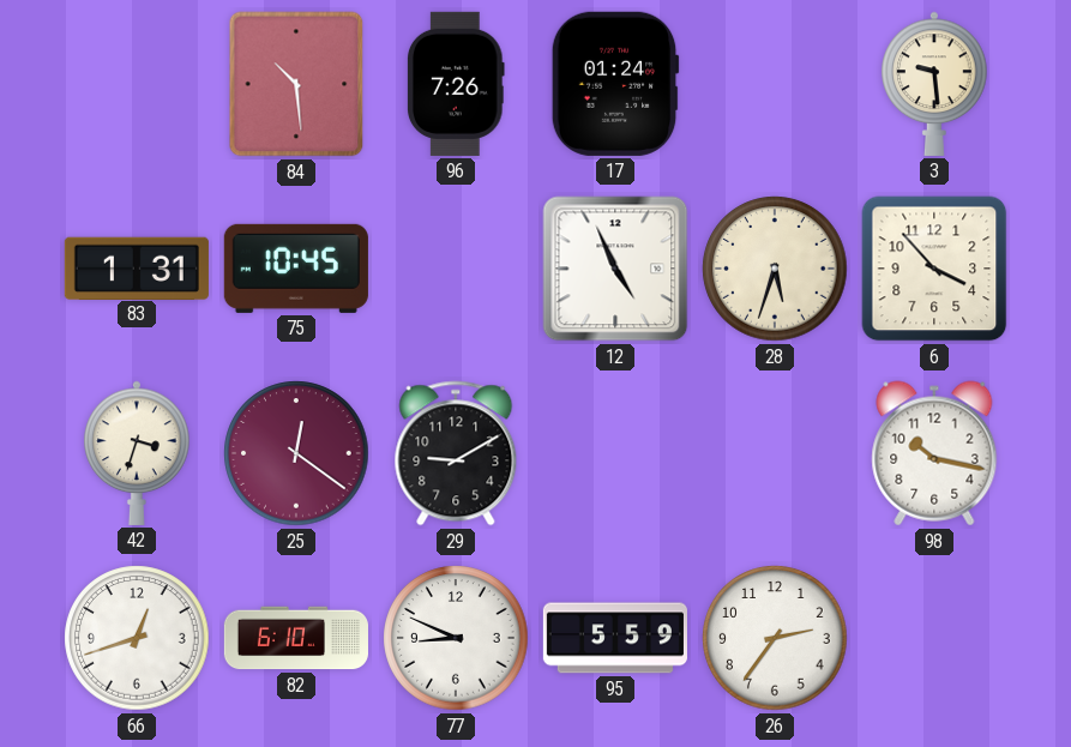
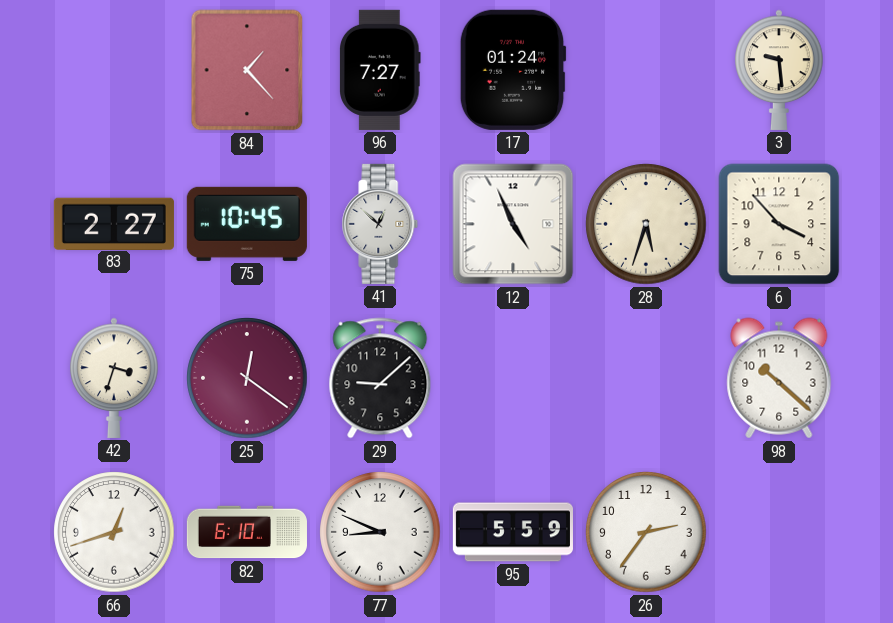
84: 10:29 -> 1:23
96: 7:26 -> 7:27
83: 1:31 -> 2:27
41: none -> 12:52
29: 9:10 -> 9:08
98: 10:17 -> 10:22
